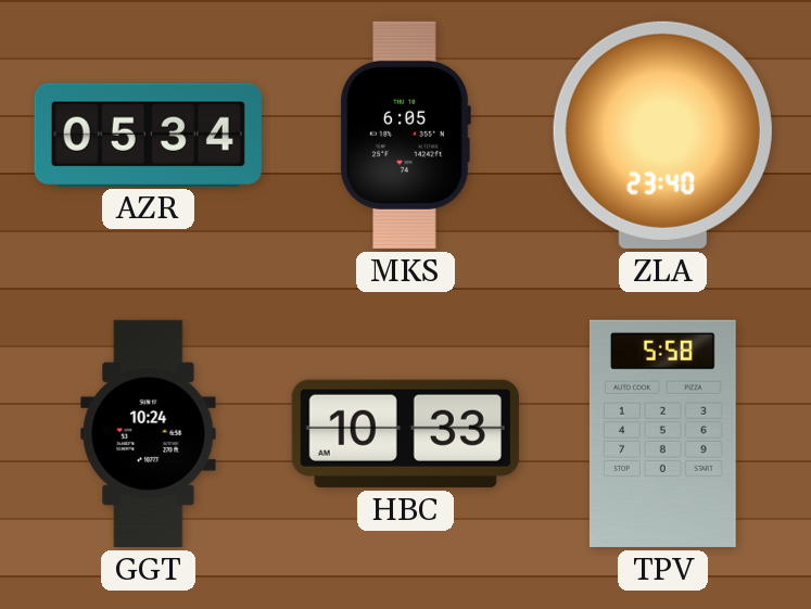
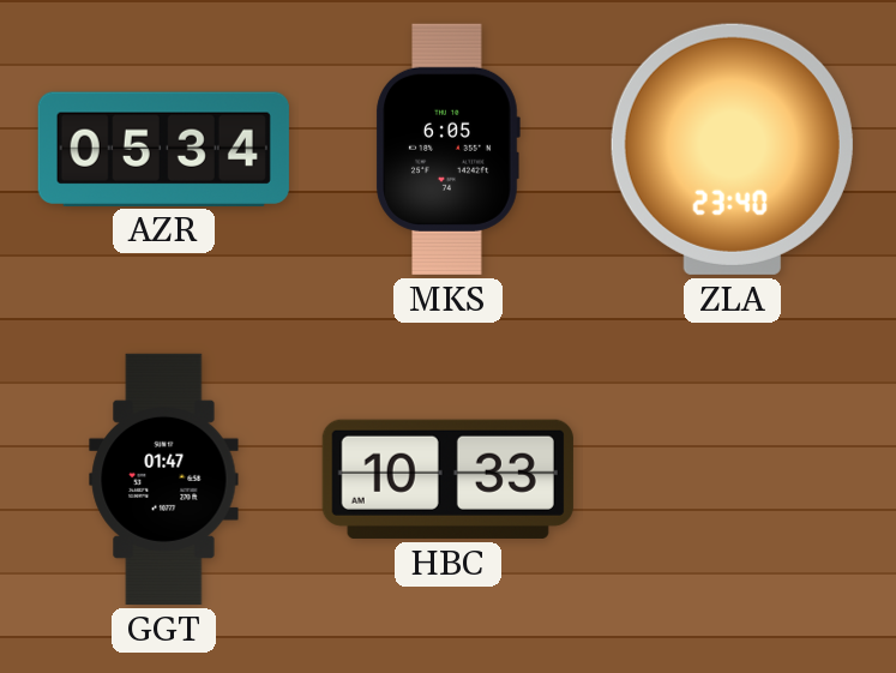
GGT: 10:24 -> 01:47
TPV: 5:58 -> none
